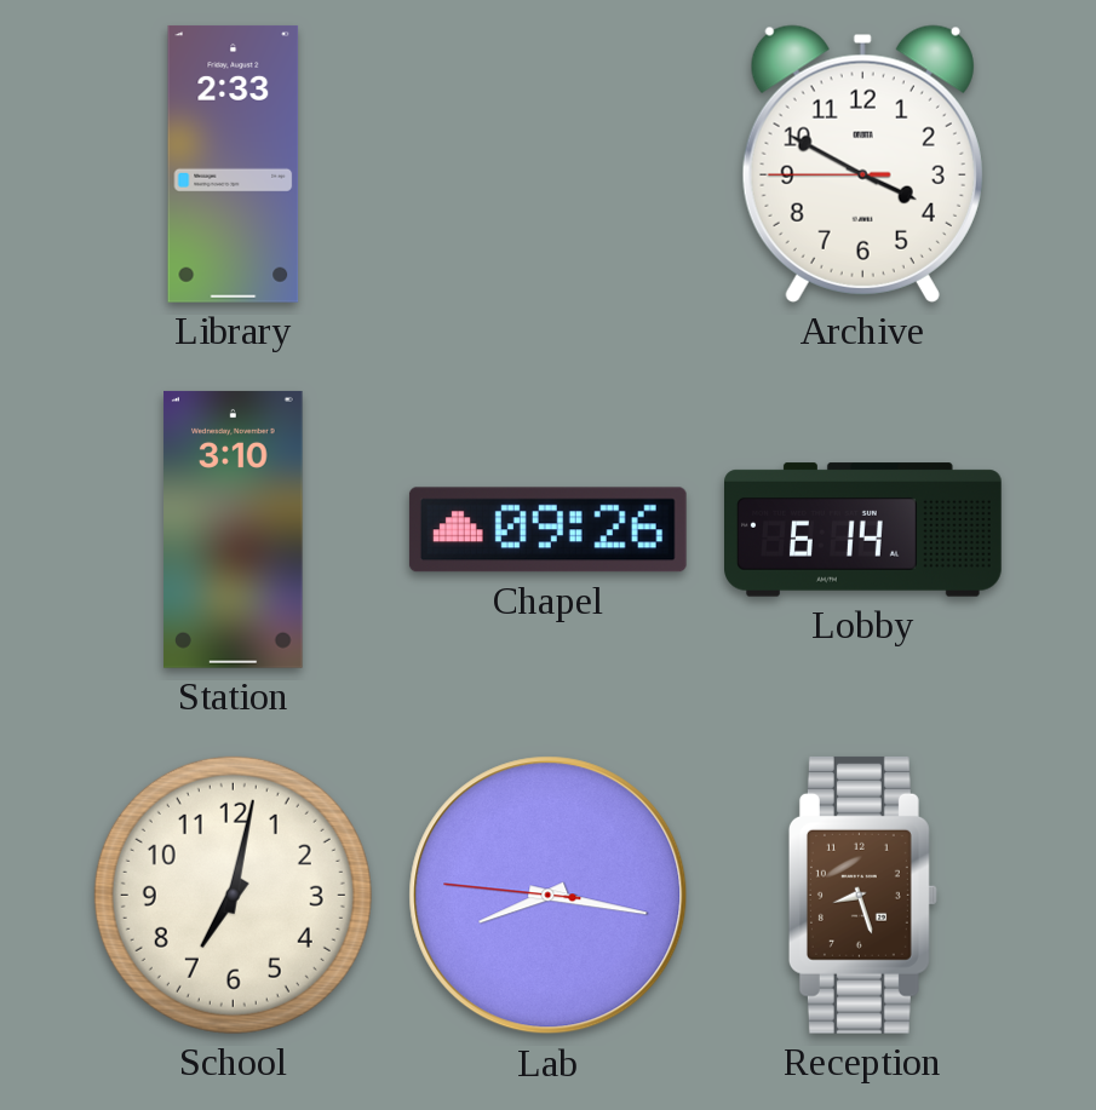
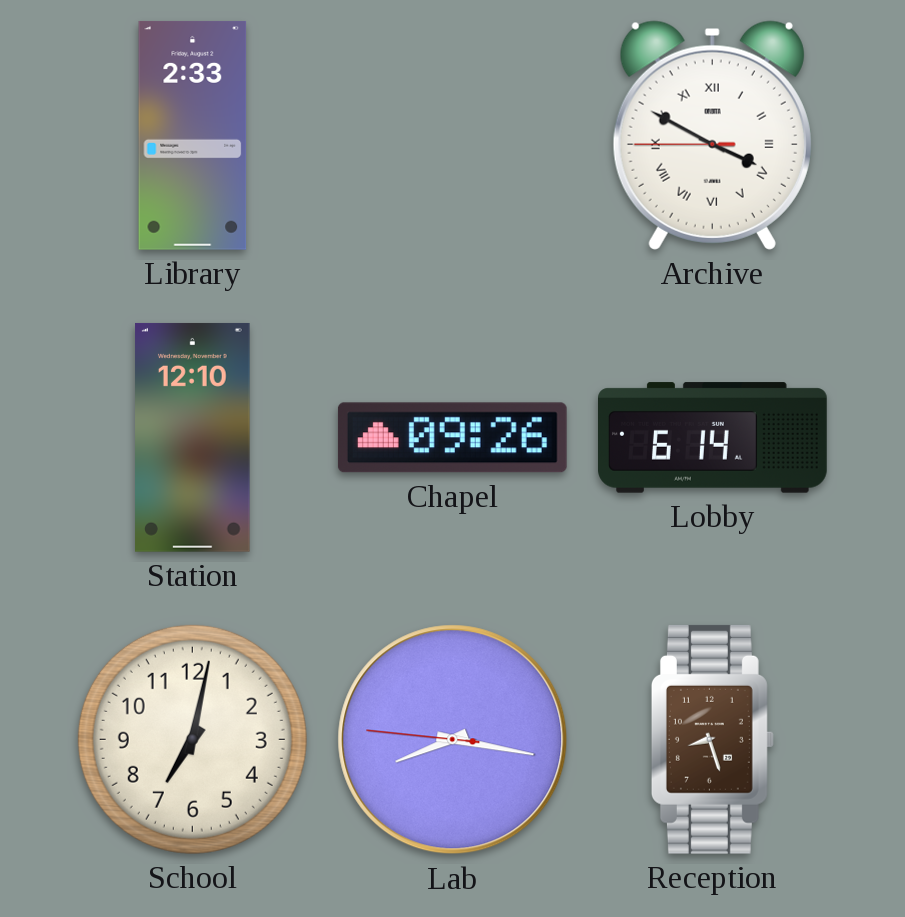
Archive numerals: Arabic -> Roman
Station: 3:10 -> 12:10
